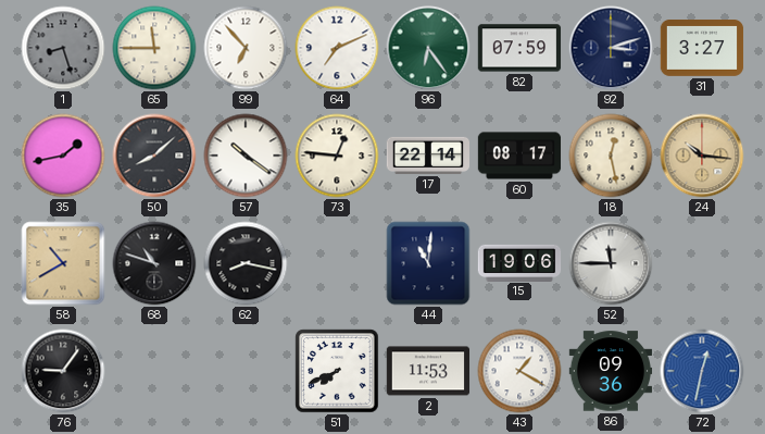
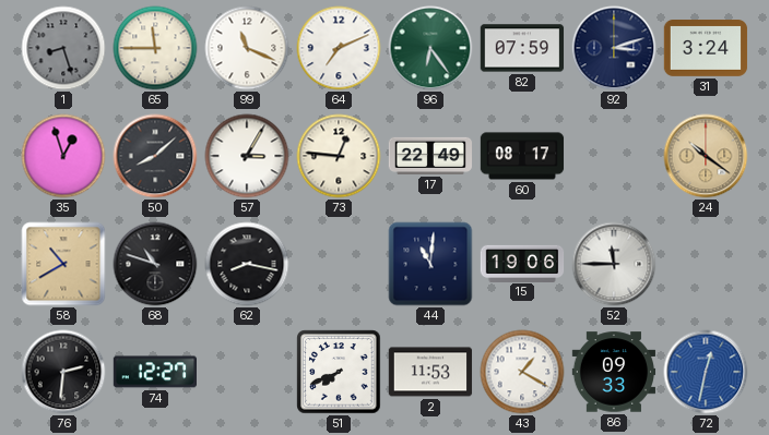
99: 6:53 -> 11:19
31: 3:27 -> 3:24
35: 1:43 -> 12:57
57: 10:21 -> 3:05
17: 22:14 -> 22:49
18: 12:28 -> none
24: 10:16 -> 10:21
76: 9:06 -> 2:31
74: none -> 12:27
86: 09:36 -> 09:33
